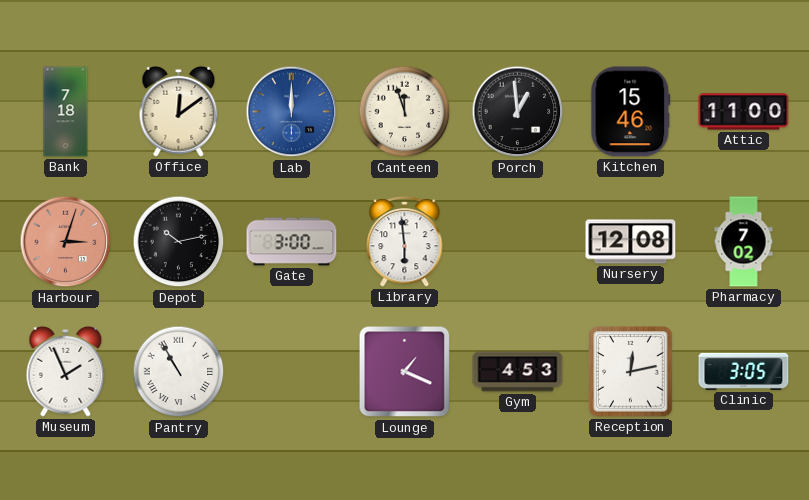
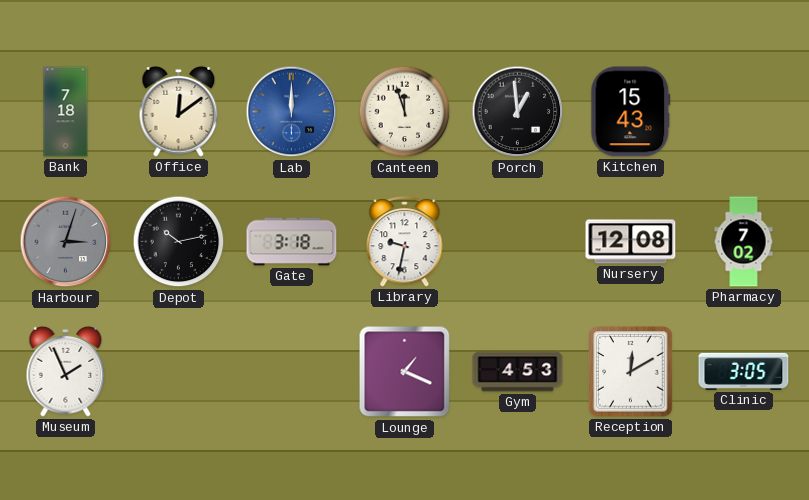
Kitchen: 15:46 -> 15:43
Attic: 11:00 -> none
Harbour dial: salmon -> grey
Gate: 3:00 -> 3:18
Library: 5:59 -> 9:32
Pantry: 10:55 -> none
Reception: 12:13 -> 12:10
